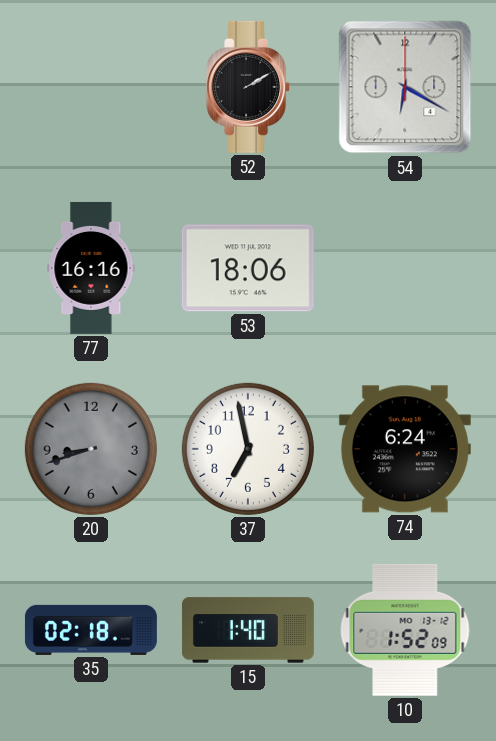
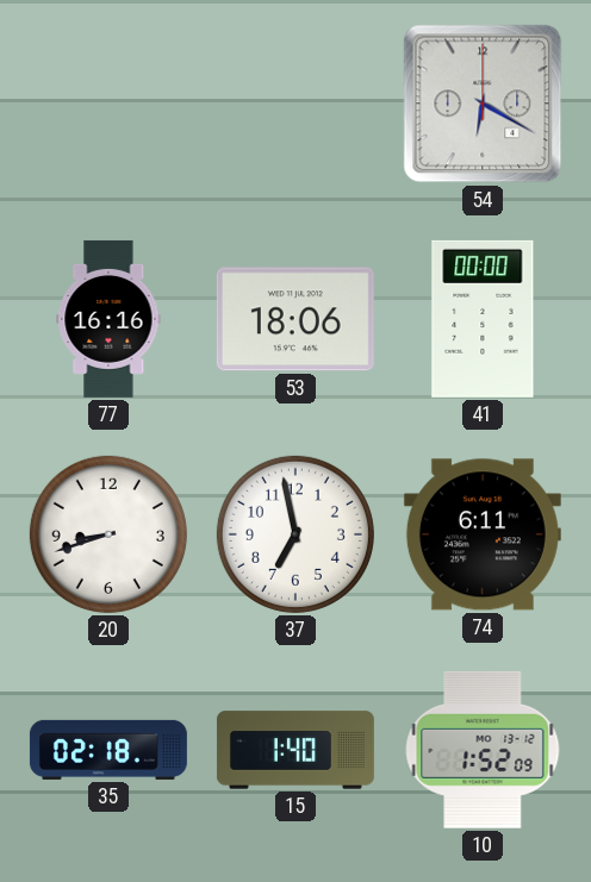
52: 2:10 -> none
41: none -> 00:00
20 dial: grey -> white
74: 6:24 -> 6:11
